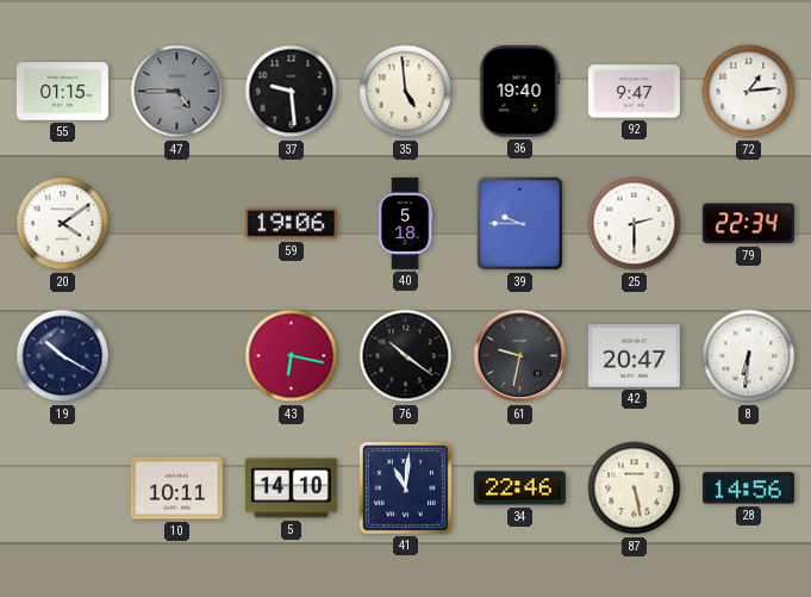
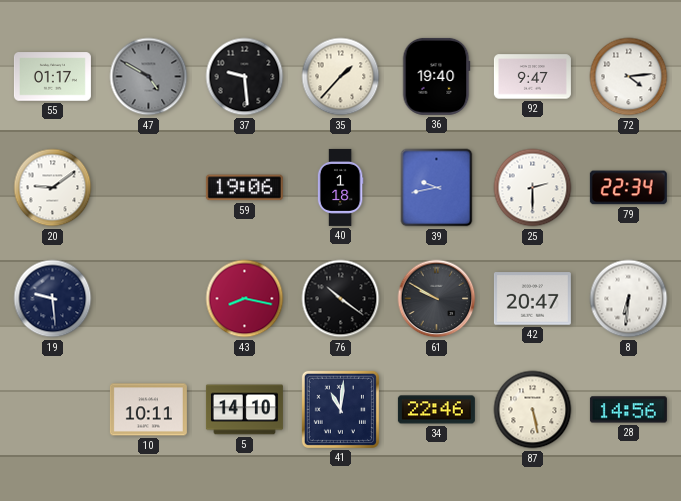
55: 01:15 -> 01:17
47: 4:45 -> 4:50
35: 4:59 -> 1:37
72: 1:14 -> 4:14
20: 4:09 -> 9:09
40: 5:18 -> 1:18
39: 9:45 -> 9:43
19: 10:20 -> 9:29
43: 6:17 -> 8:17
61: 9:32 -> 9:50
